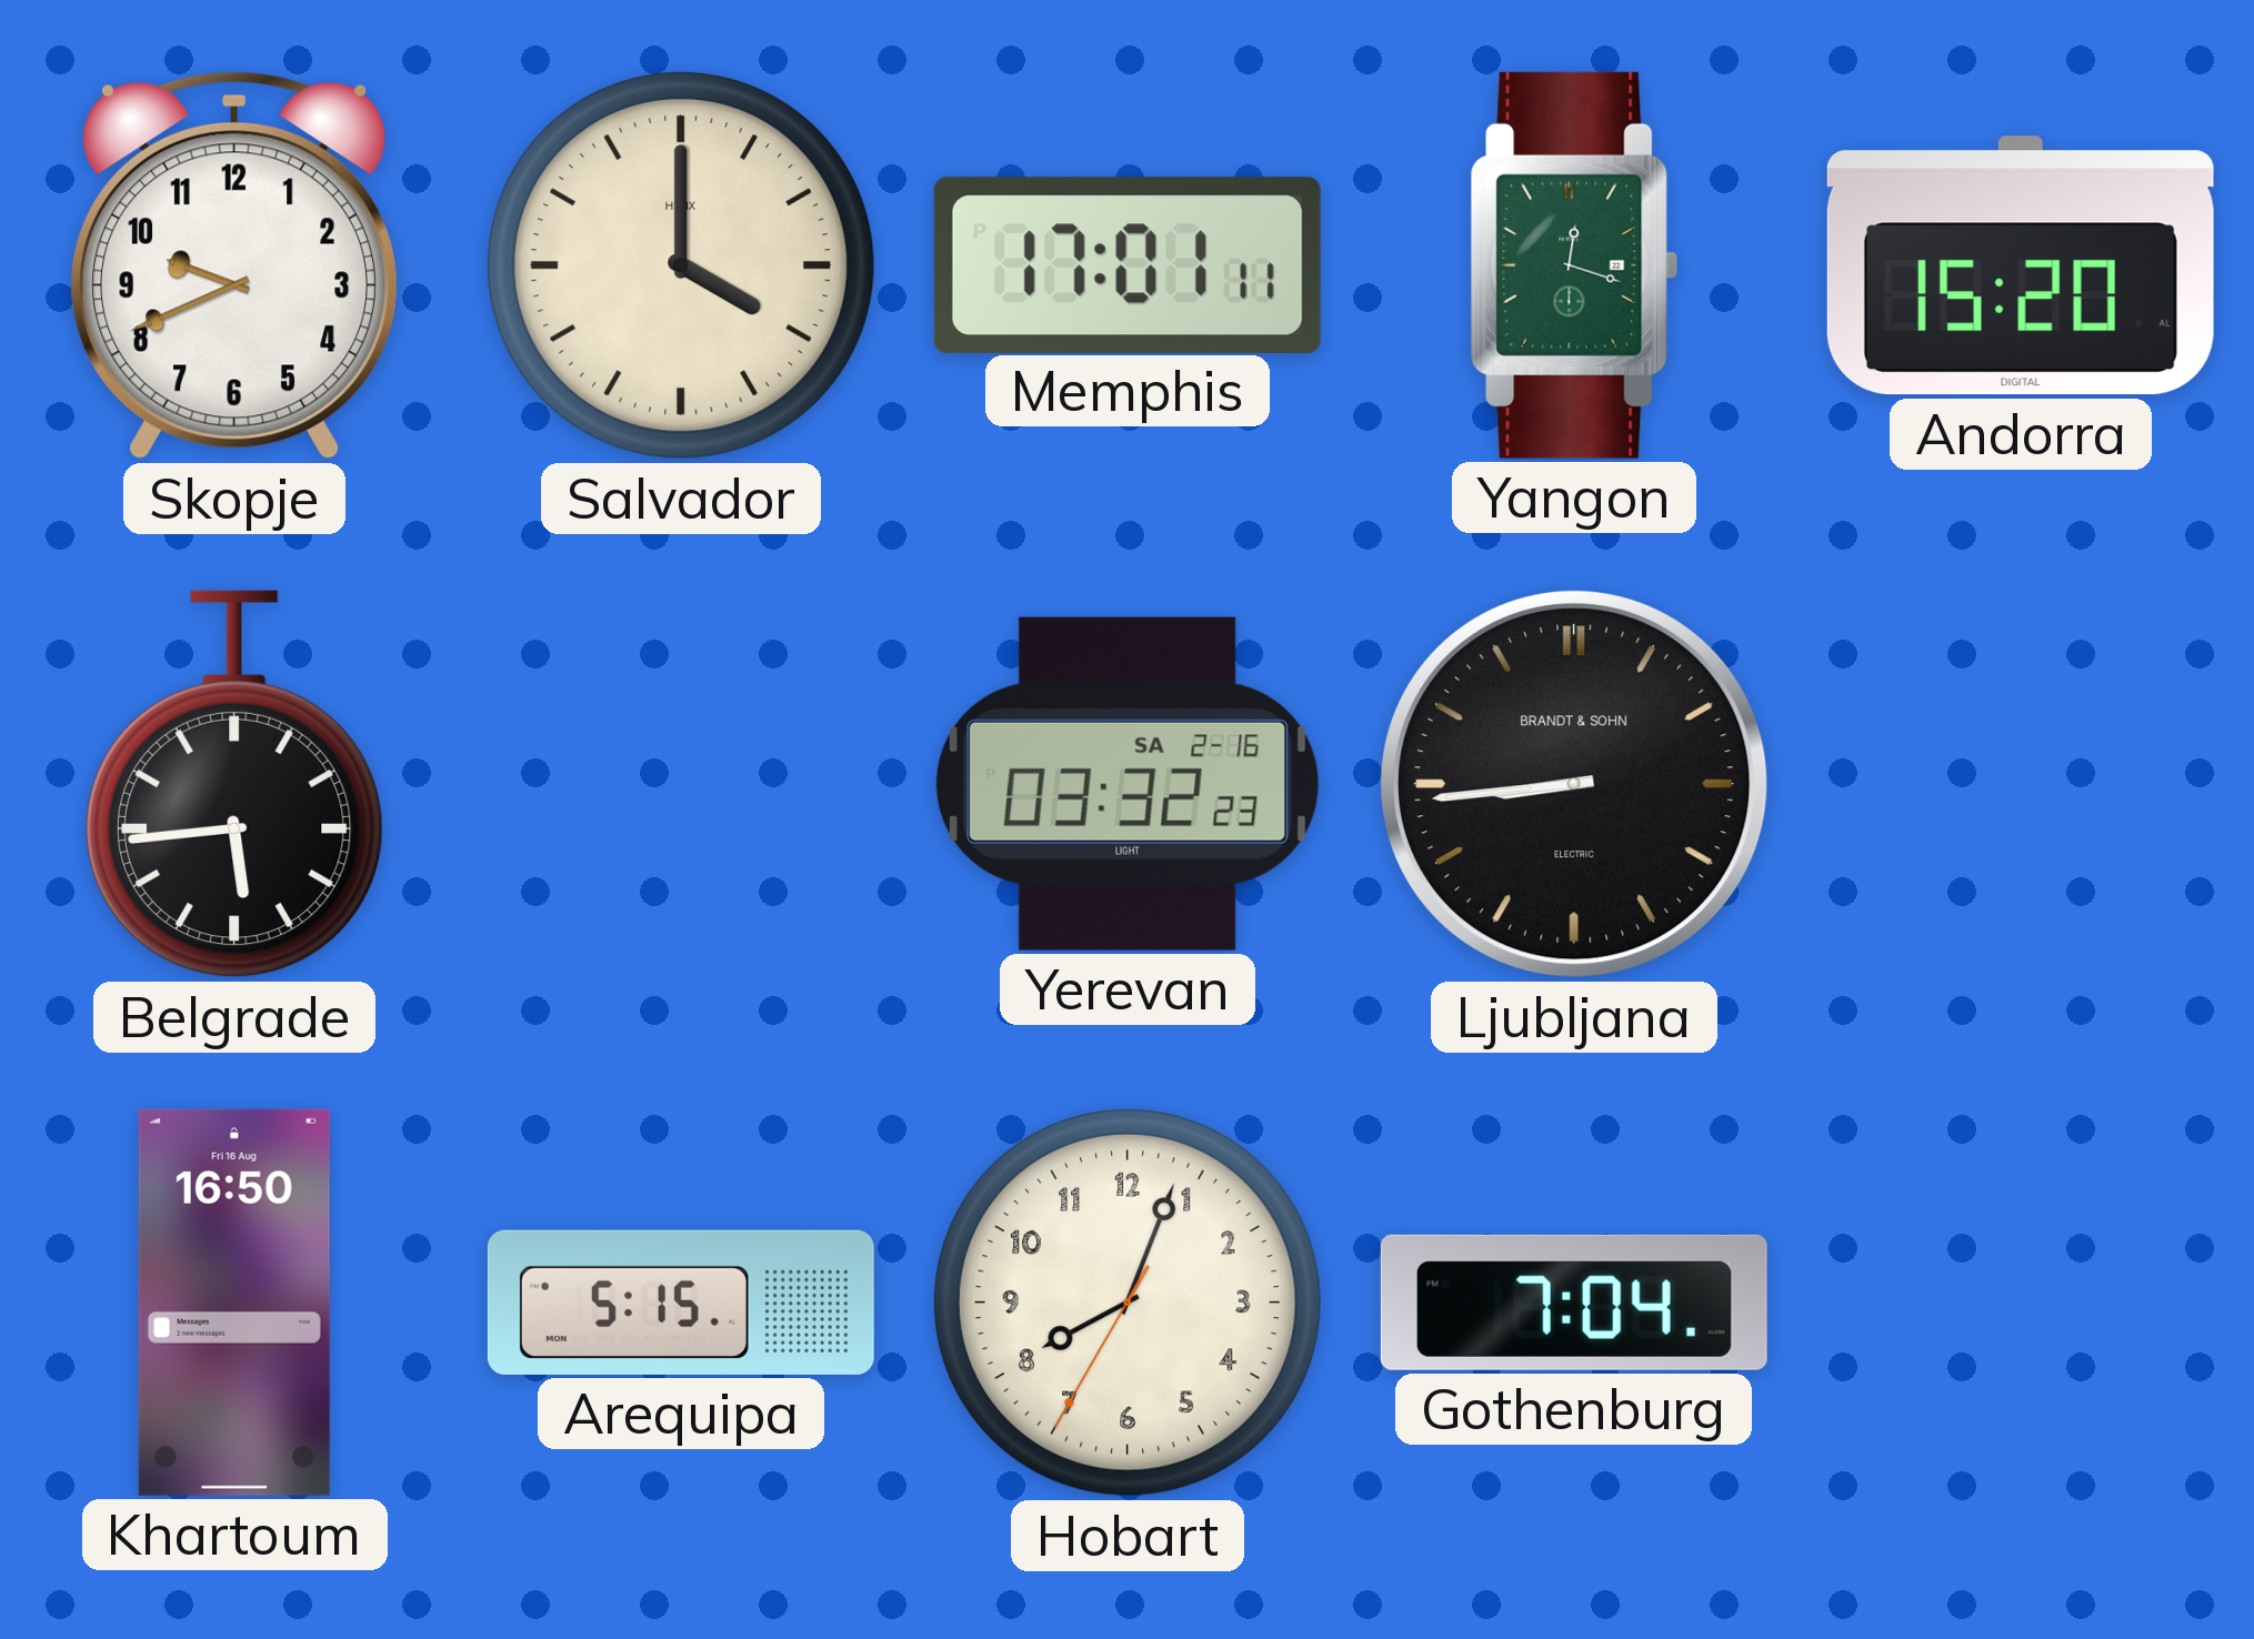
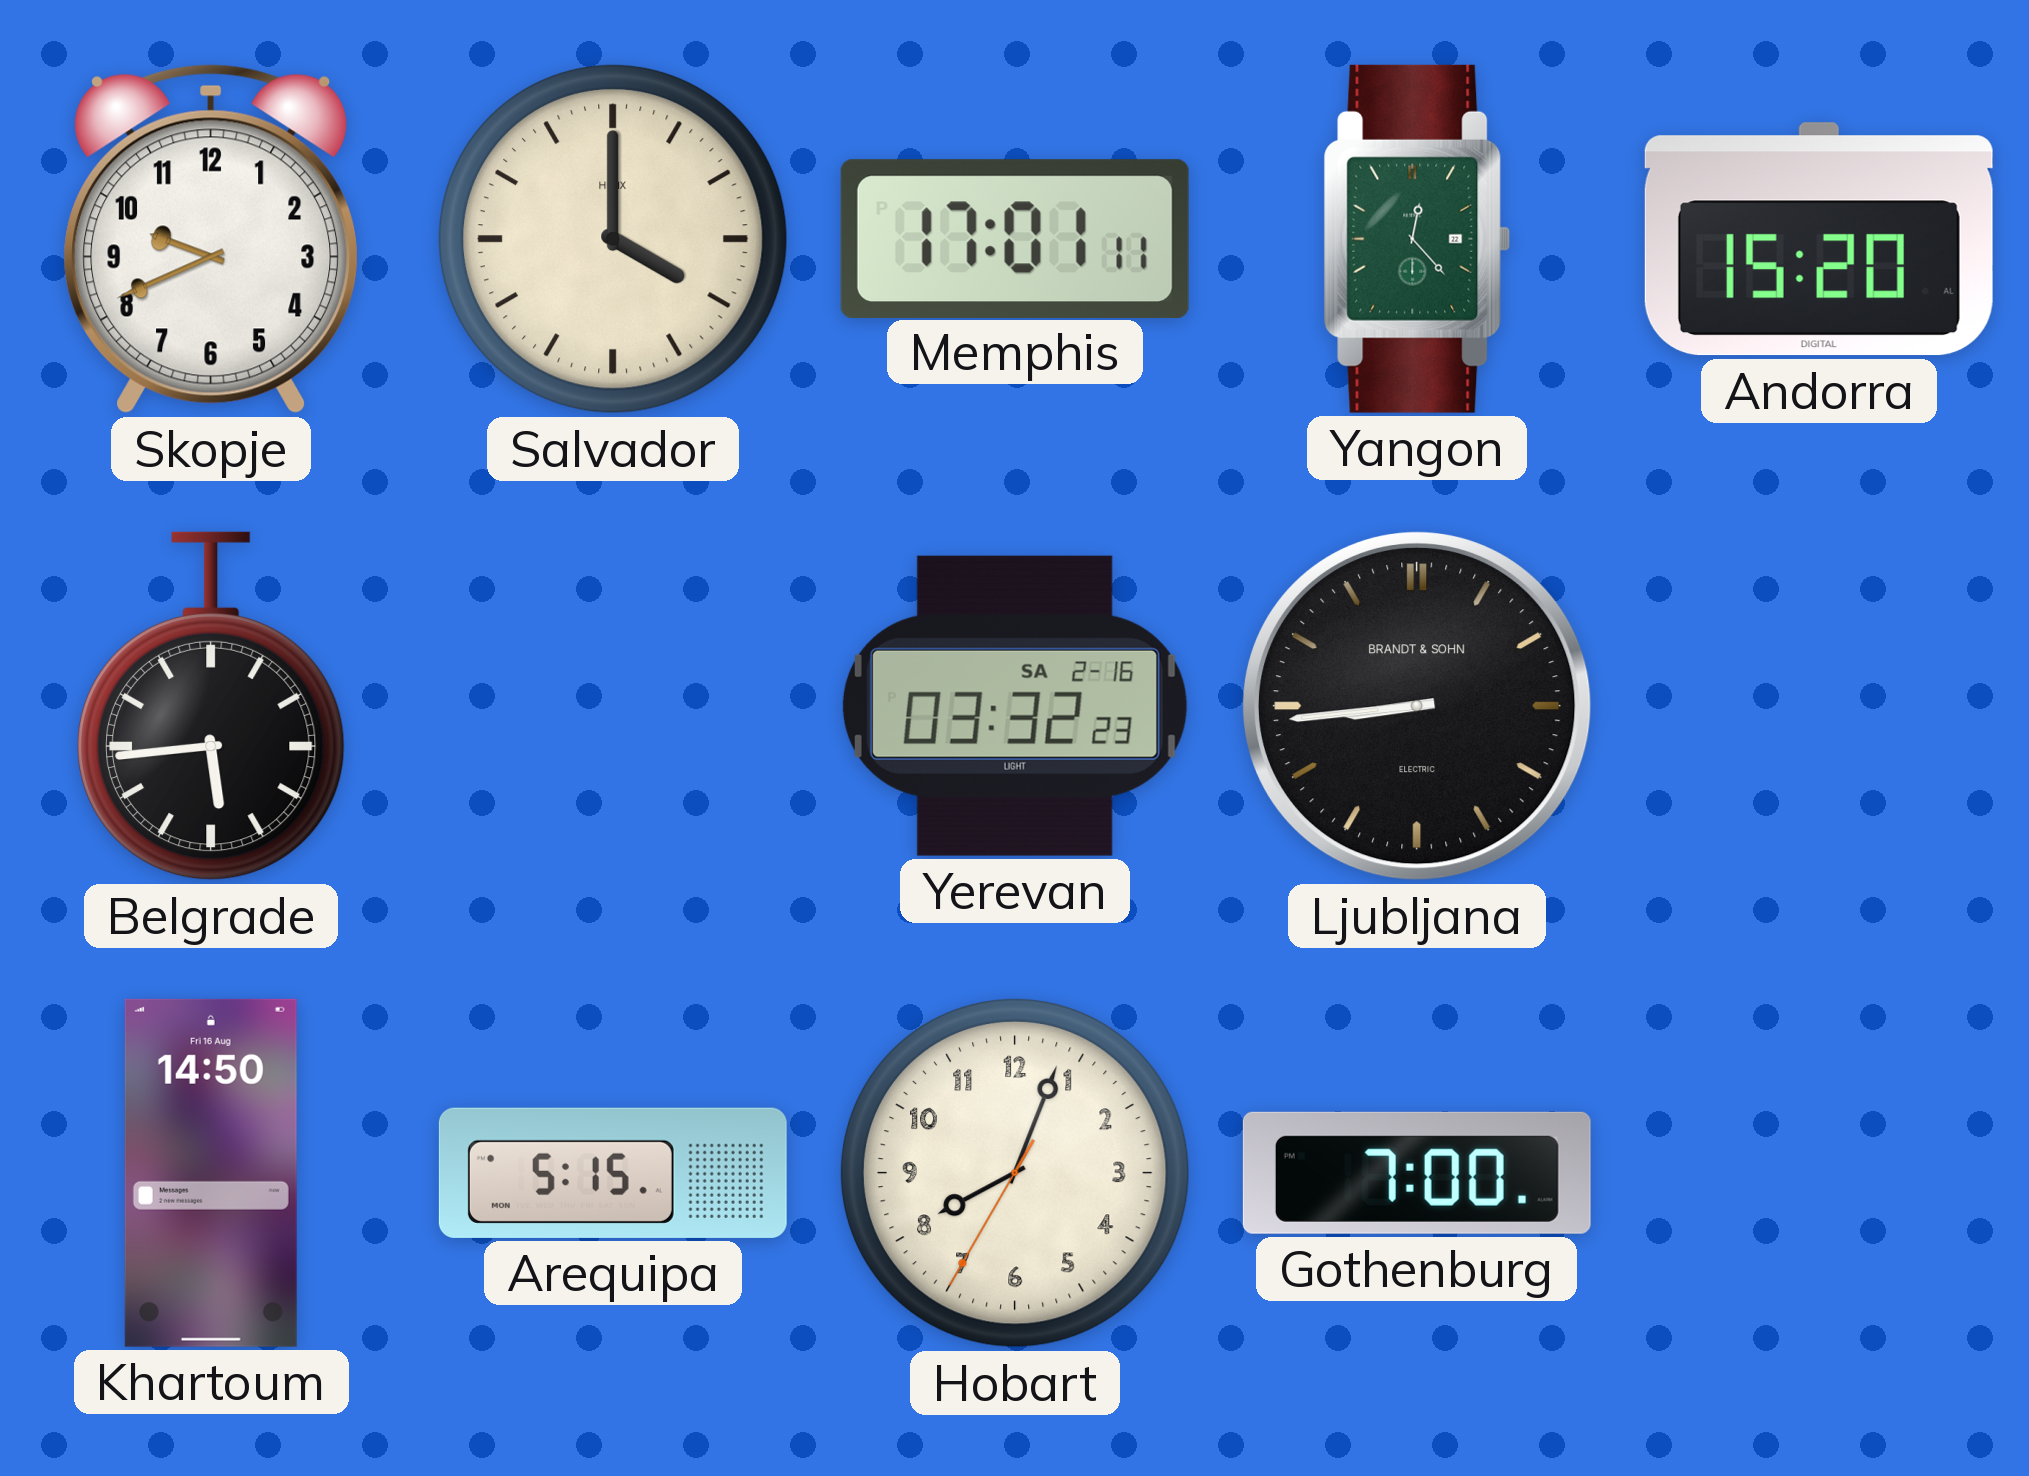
Yangon: 12:18 -> 12:23
Khartoum: 16:50 -> 14:50
Gothenburg: 7:04 -> 7:00
